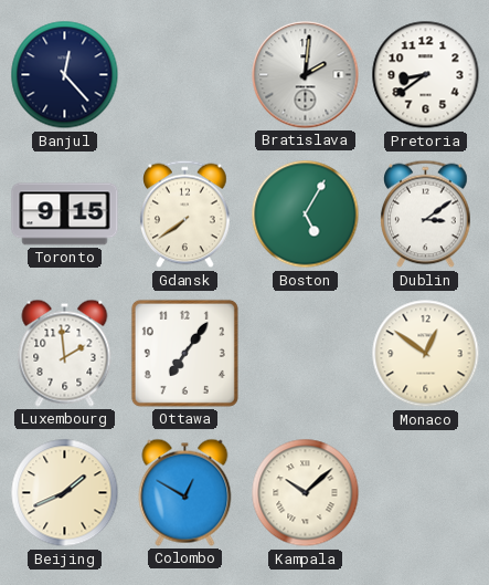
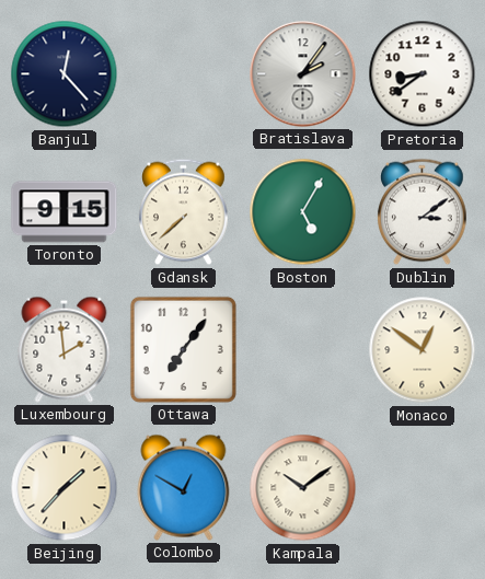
Bratislava: 2:01 -> 2:06
Gdansk: 7:39 -> 7:38
Beijing: 1:41 -> 1:37
Kampala: 10:08 -> 10:09
